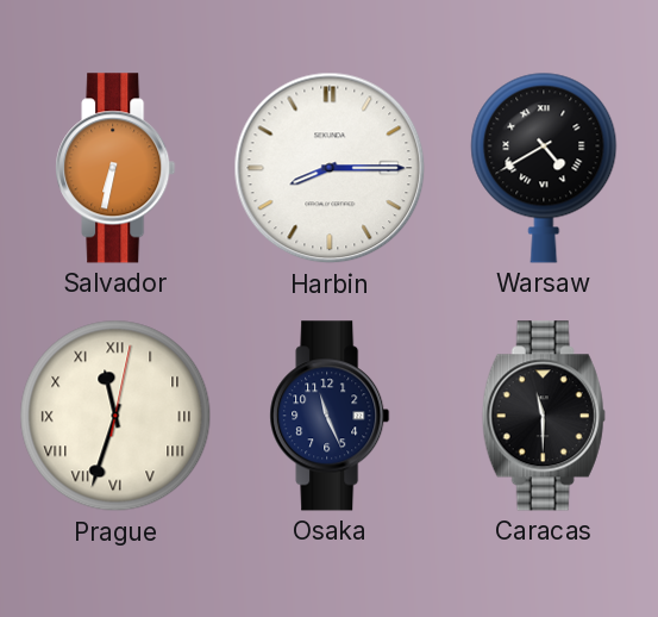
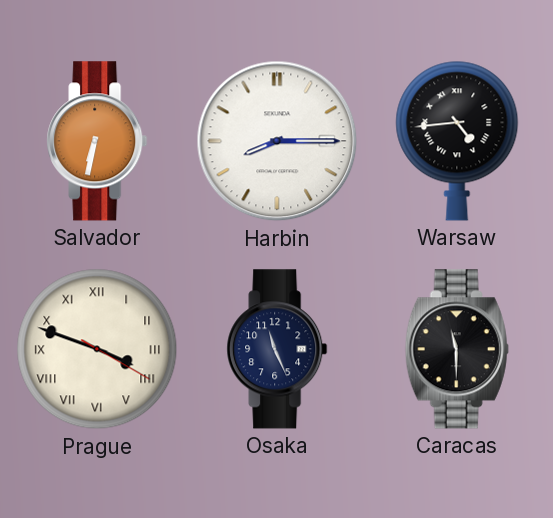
Warsaw: 4:40 -> 4:44
Prague: 11:33 -> 3:48
